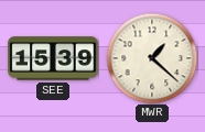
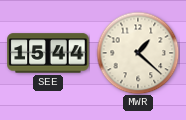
SEE: 15:39 -> 15:44
